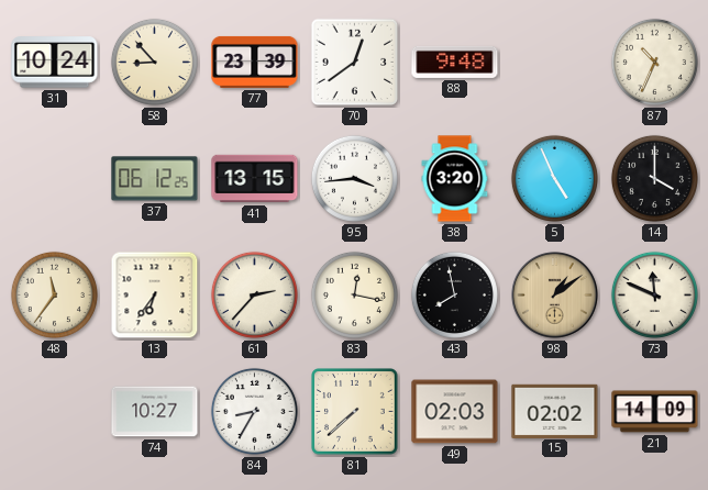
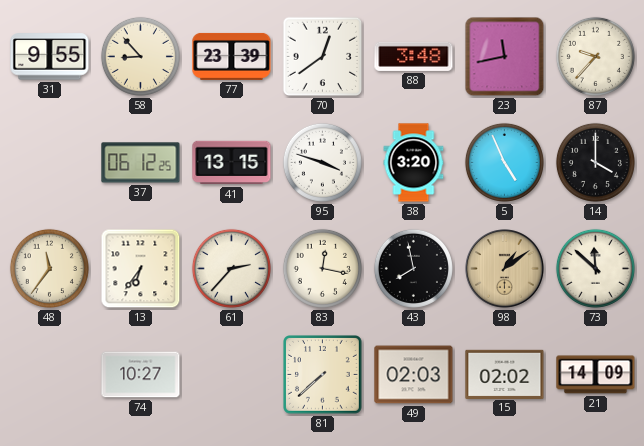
31: 10:24 -> 9:55
88: 9:48 -> 3:48
23: none -> 11:43
87: 10:34 -> 9:37
95: 3:44 -> 3:48
73: 11:49 -> 11:52
84: 8:35 -> none
